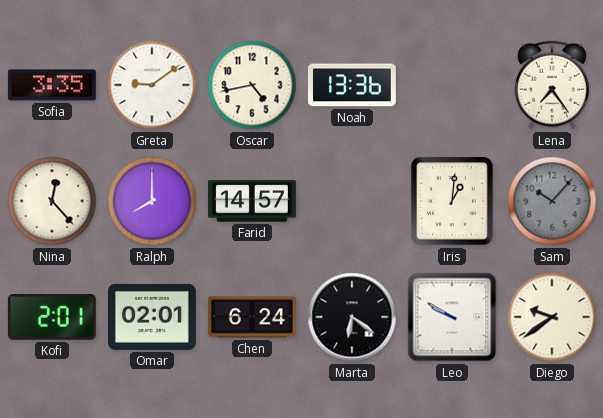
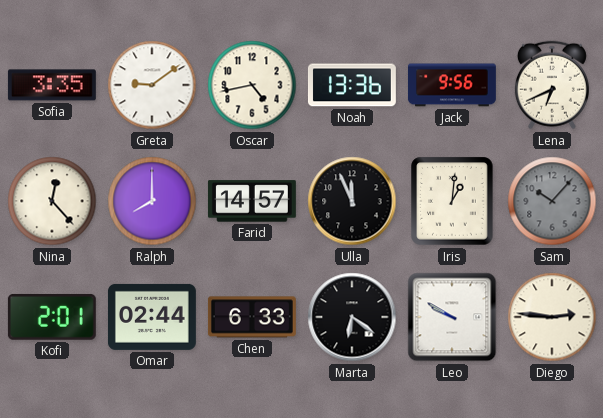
Jack: none -> 9:56
Lena: 7:24 -> 6:41
Ulla: none -> 11:56
Omar: 02:01 -> 02:44
Chen: 6:24 -> 6:33
Diego: 9:39 -> 2:46
